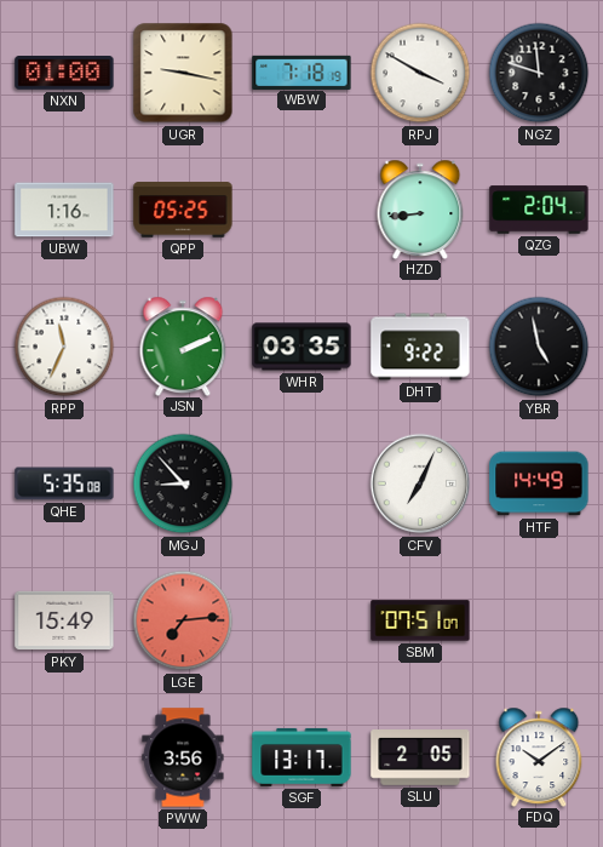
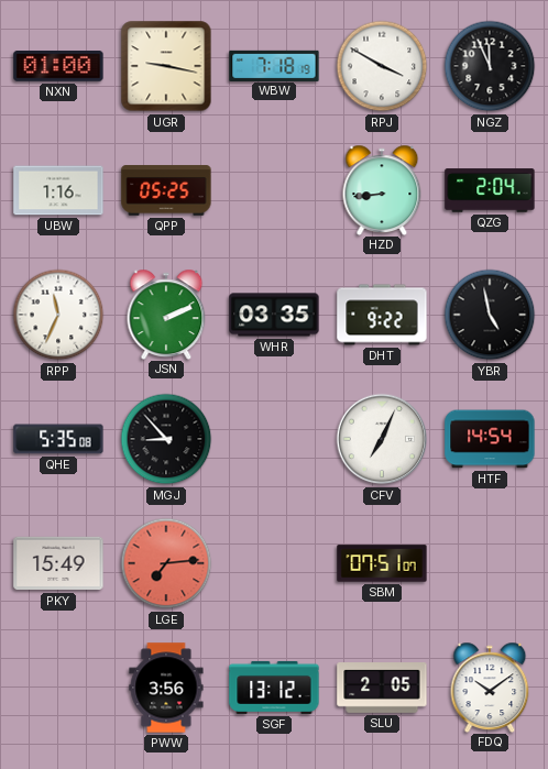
NGZ: 11:48 -> 11:56
HTF: 14:49 -> 14:54
SGF: 13:17 -> 13:12
